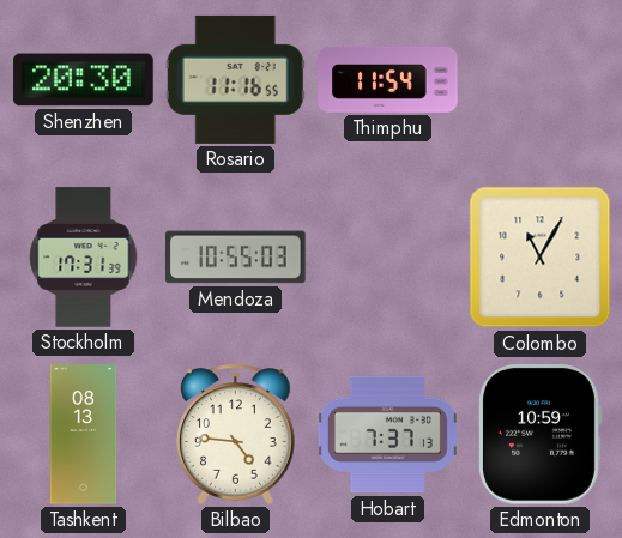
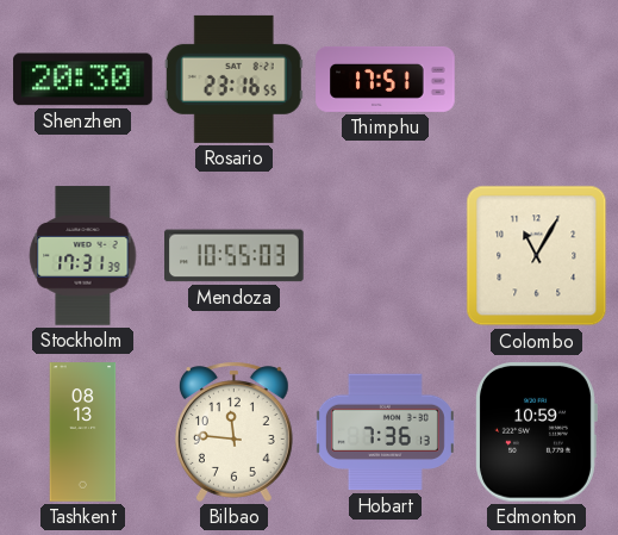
Rosario: 11:16 -> 23:16
Thimphu: 11:54 -> 17:51
Bilbao: 4:46 -> 11:46
Hobart: 7:37 -> 7:36
